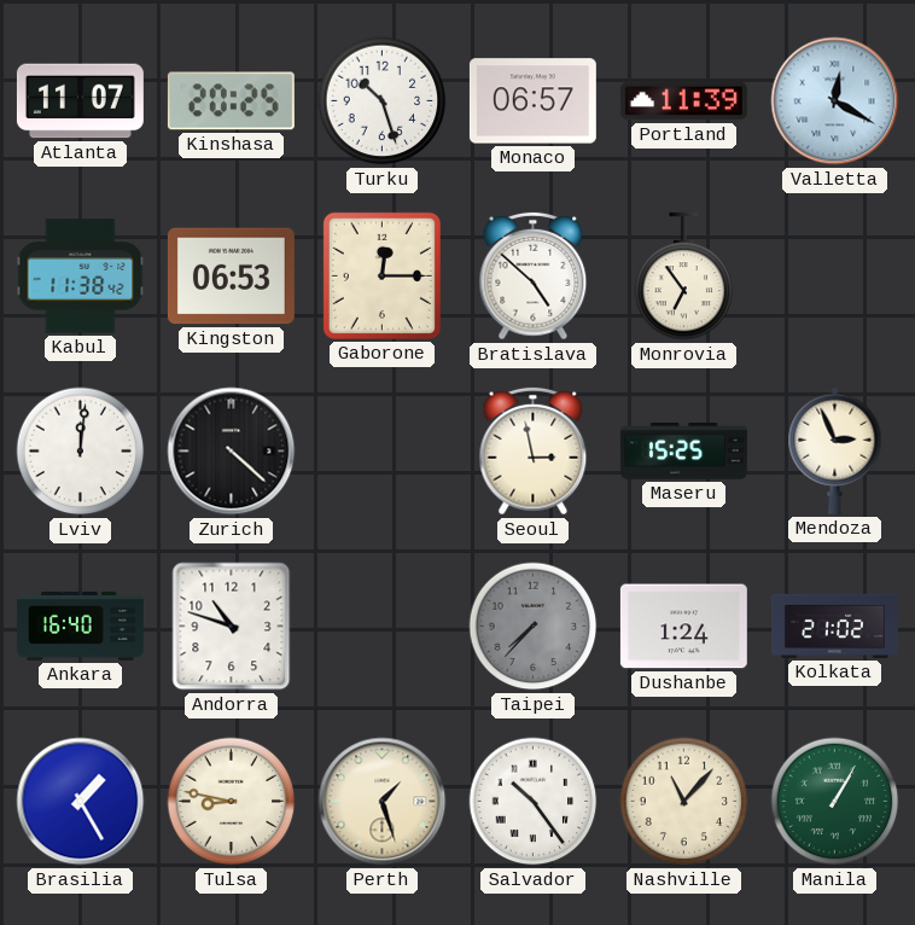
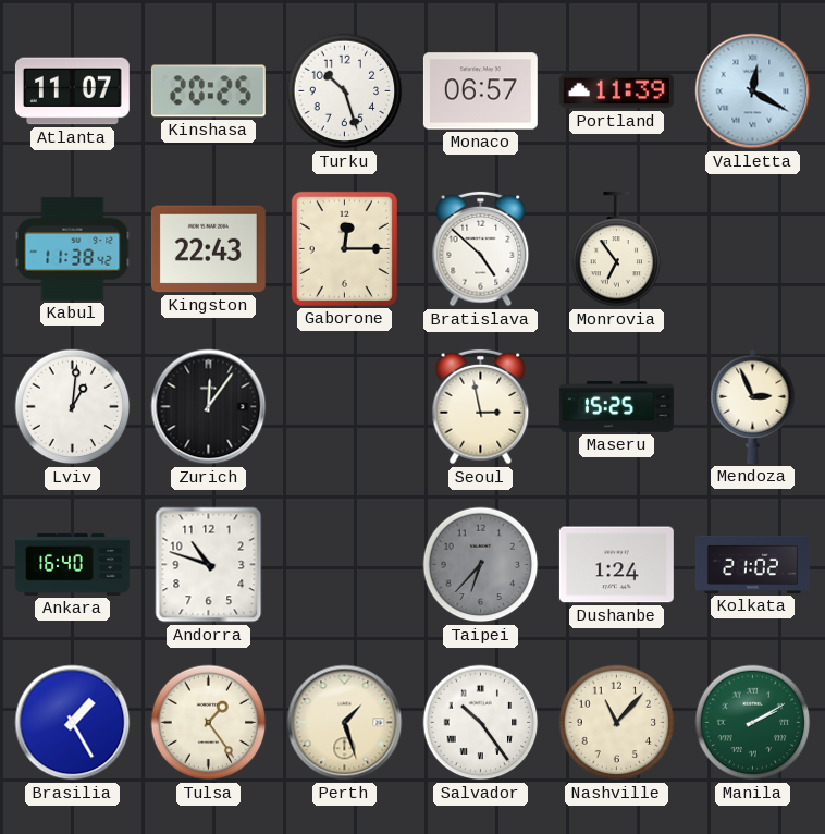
Kingston: 06:53 -> 22:43
Lviv: 12:01 -> 1:01
Zurich: 4:22 -> 12:06
Taipei: 7:37 -> 6:37
Tulsa: 8:47 -> 1:24
Manila: 1:05 -> 2:10
